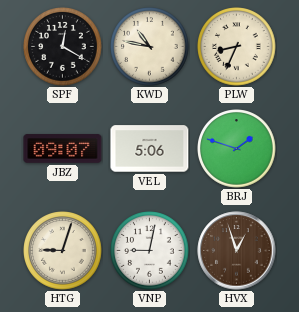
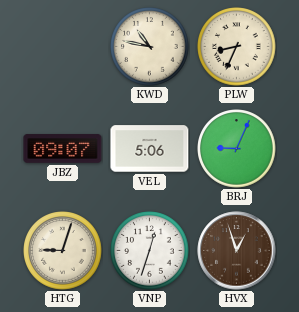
SPF: 12:20 -> none
BRJ: 1:48 -> 9:04
VNP: 9:02 -> 12:33
